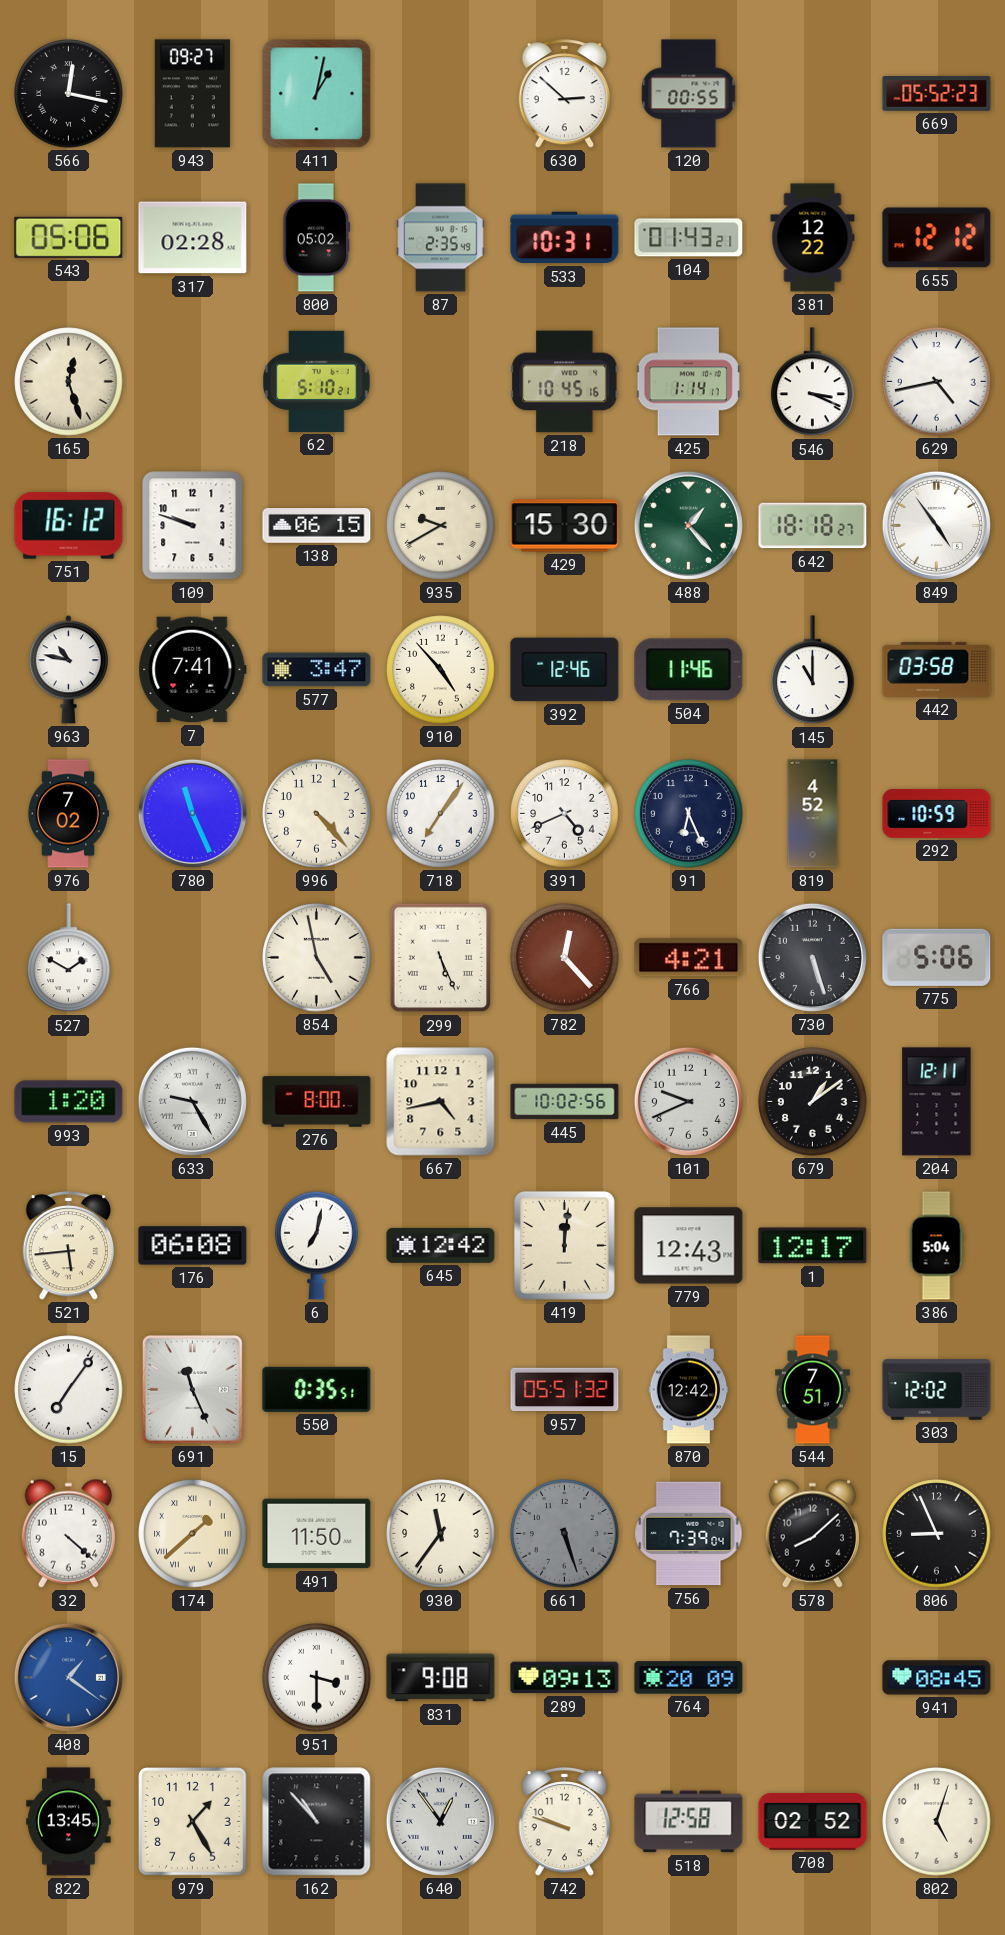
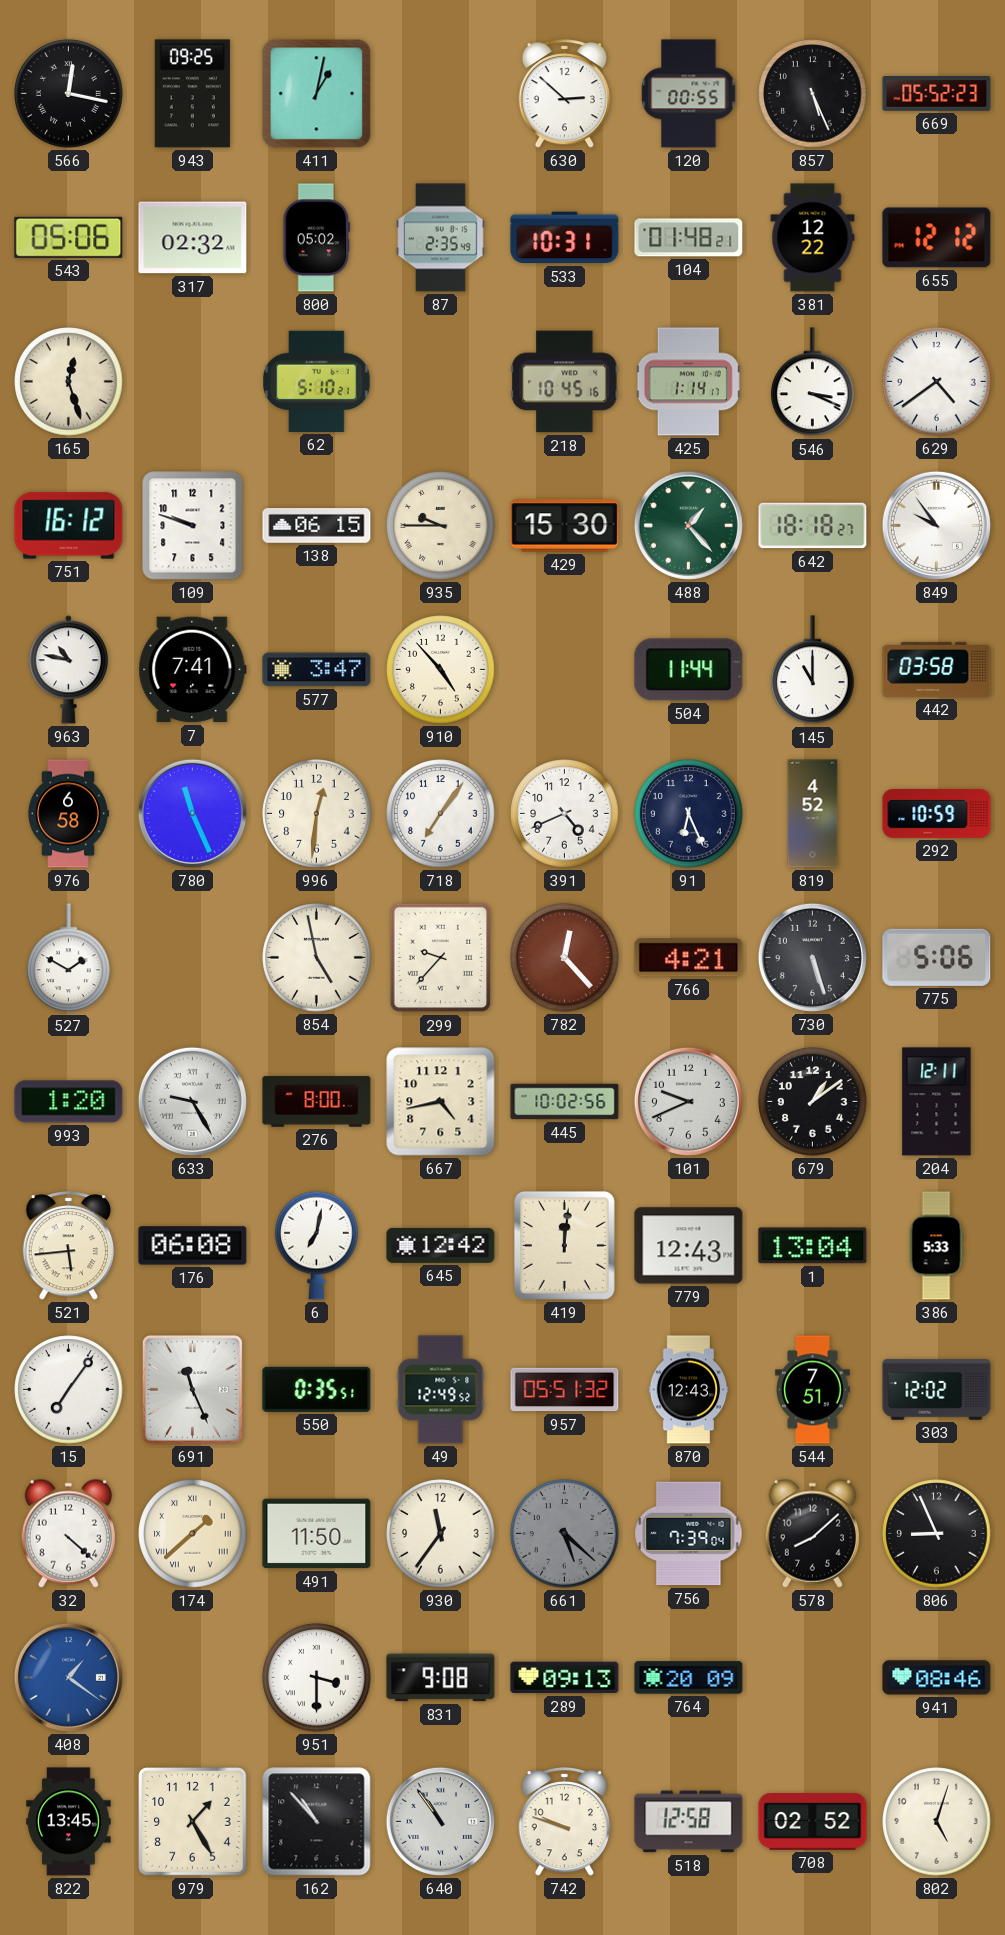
943: 09:27 -> 09:25
857: none -> 5:26
317: 02:28 -> 02:32
104: 01:43 -> 01:48
629: 4:43 -> 4:39
935: 9:40 -> 9:45
849: 4:54 -> 9:54
392: 12:46 -> none
504: 11:46 -> 11:44
976: 7:02 -> 6:58
996: 4:23 -> 12:31
299: 5:26 -> 9:37
1: 12:17 -> 13:04
386: 5:04 -> 5:33
49: none -> 12:49
870: 12:42 -> 12:43
661: 5:27 -> 5:22
941: 08:45 -> 08:46
640: 12:54 -> 10:54
